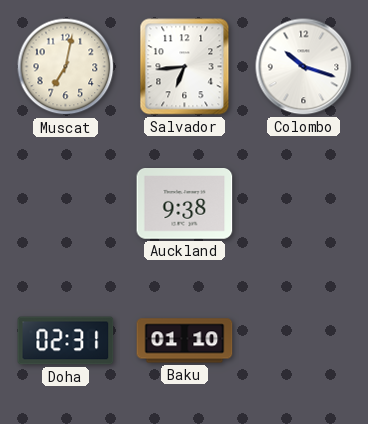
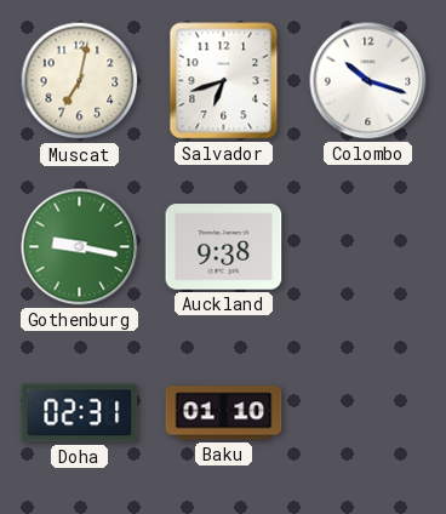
Salvador: 6:44 -> 6:42
Gothenburg: none -> 9:17
